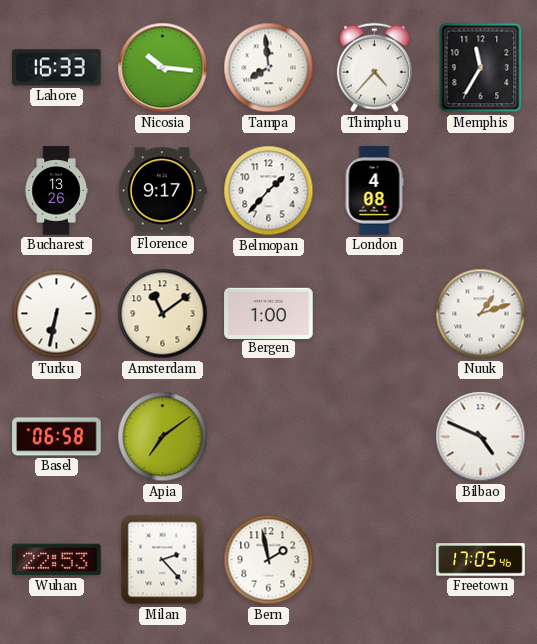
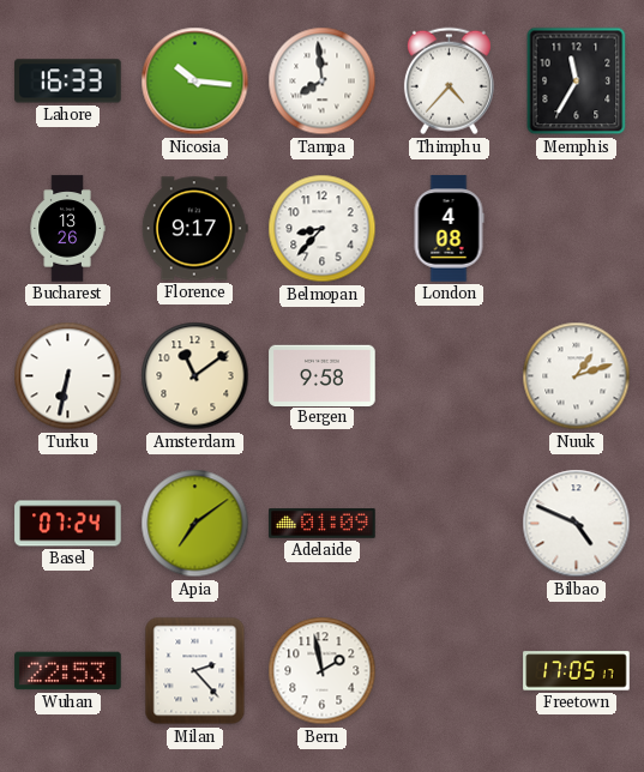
Belmopan: 1:37 -> 8:37
Bergen: 1:00 -> 9:58
Basel: 06:58 -> 07:24
Adelaide: none -> 01:09
Freetown: 17:05:46 -> 17:05:17
